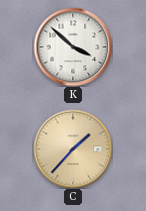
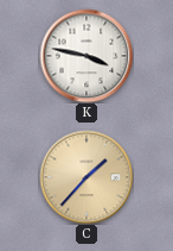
K: 3:52 -> 3:47
